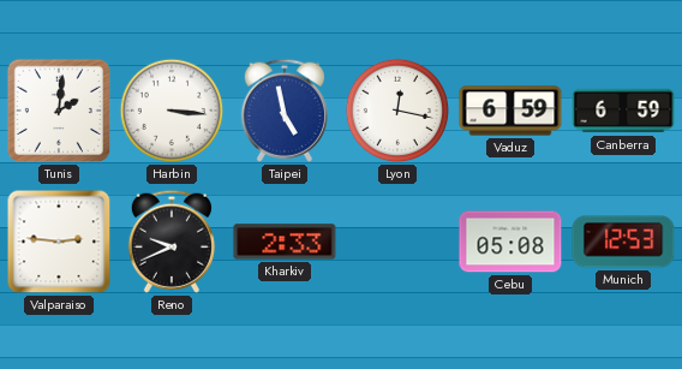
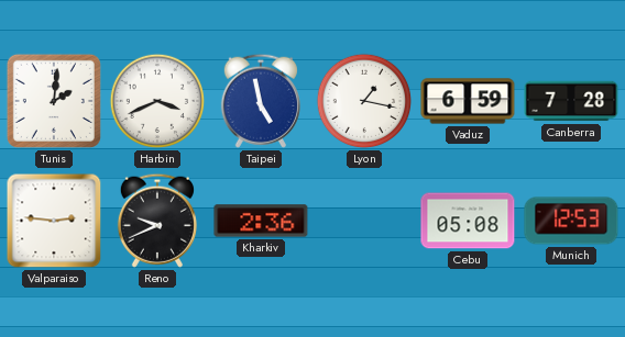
Harbin: 3:16 -> 3:41
Lyon: 12:17 -> 1:17
Canberra: 6:59 -> 7:28
Kharkiv: 2:33 -> 2:36
